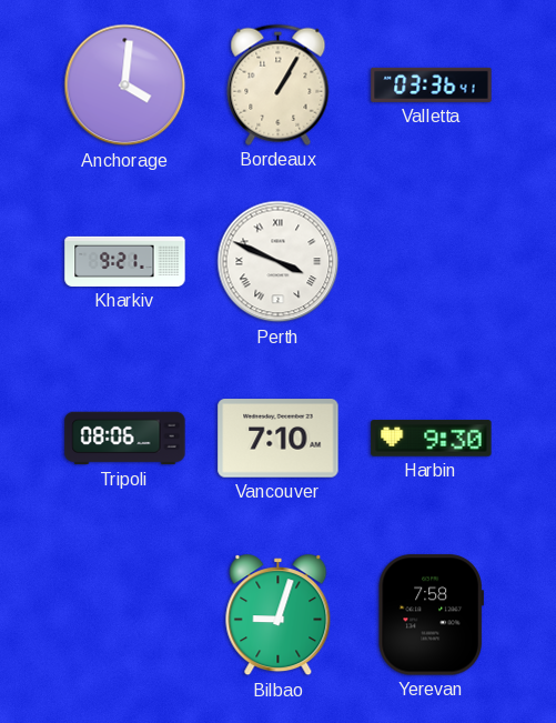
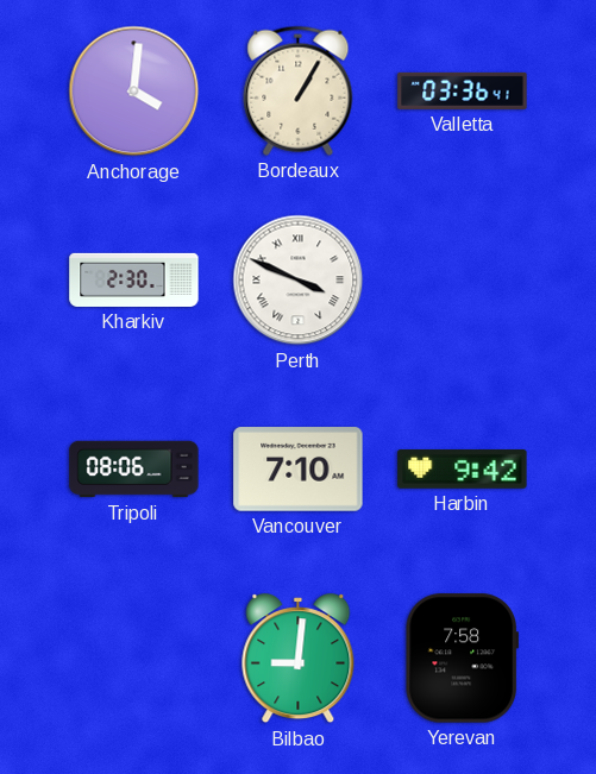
Kharkiv: 9:21 -> 2:30
Harbin: 9:30 -> 9:42
Bilbao: 9:03 -> 9:01
